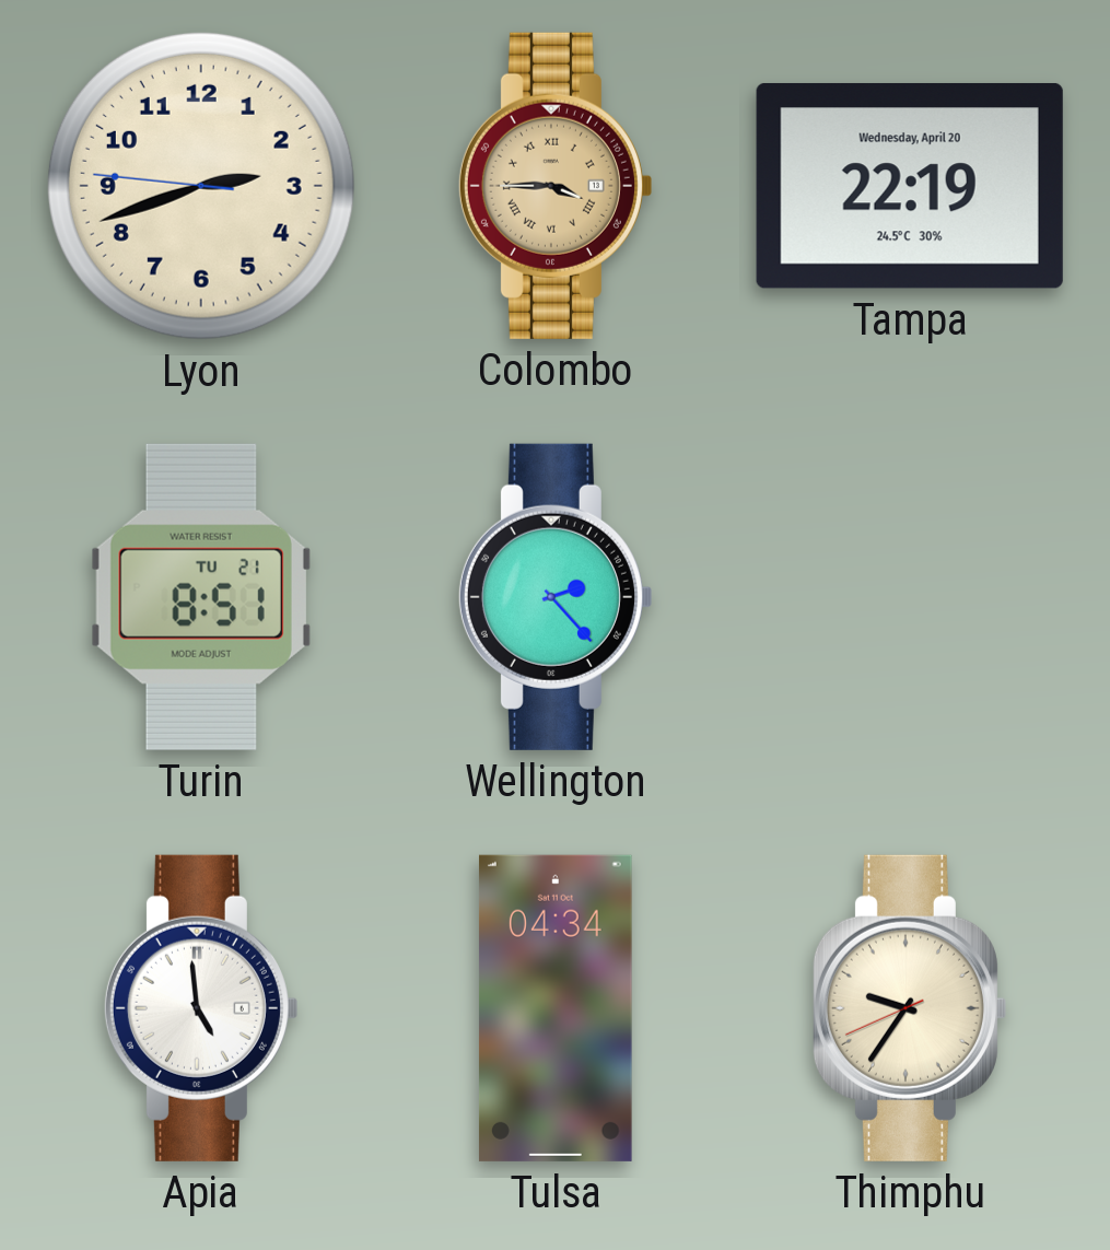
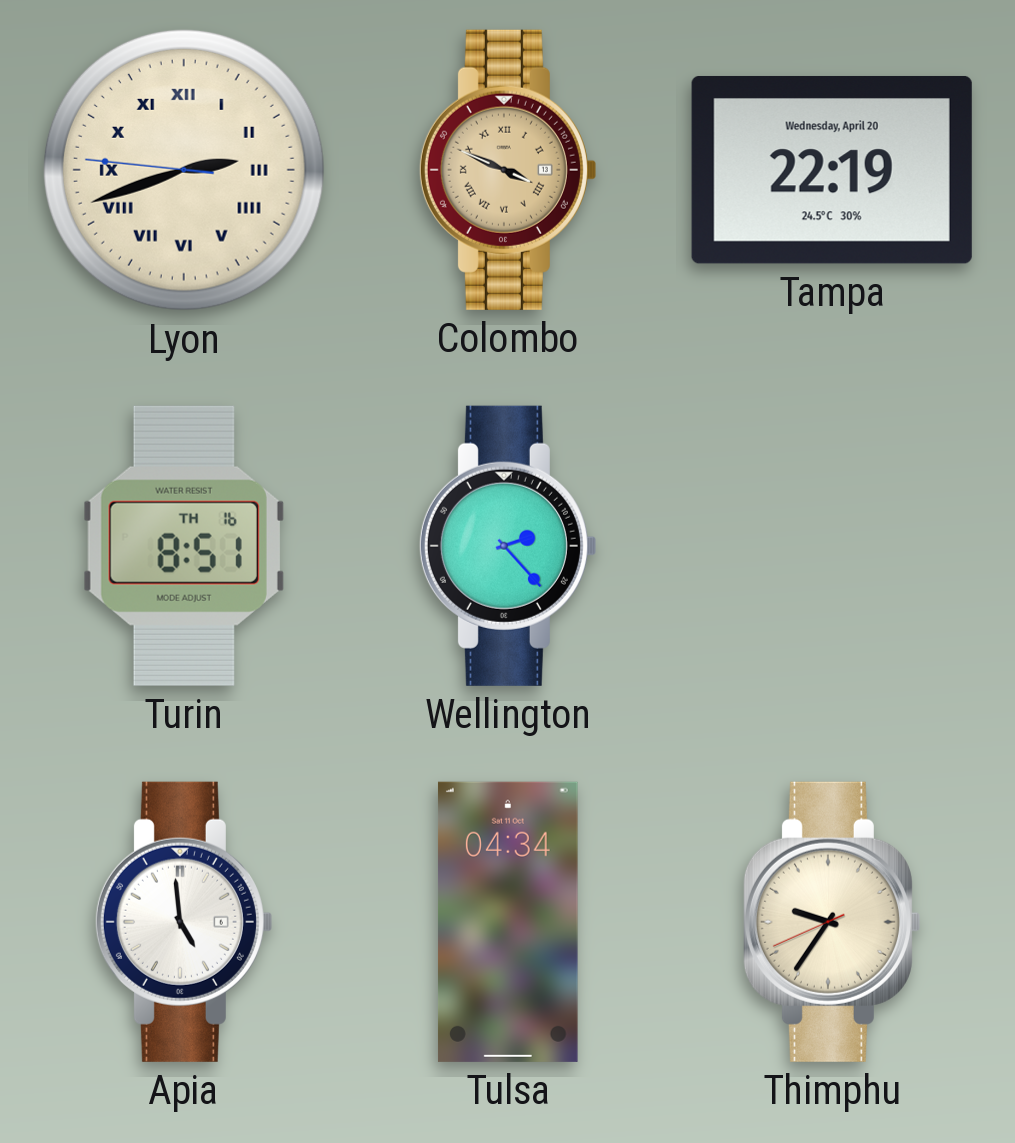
Lyon numerals: Arabic -> Roman
Colombo: 3:45 -> 3:49
Turin date: TU 21 -> TH 16
